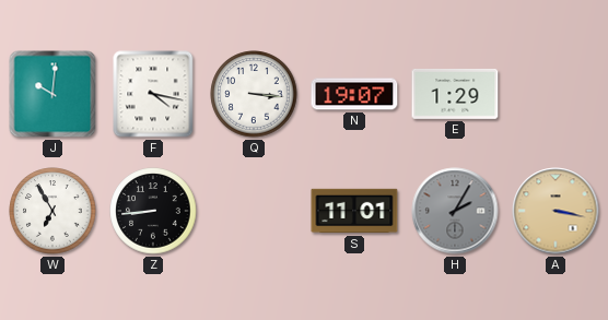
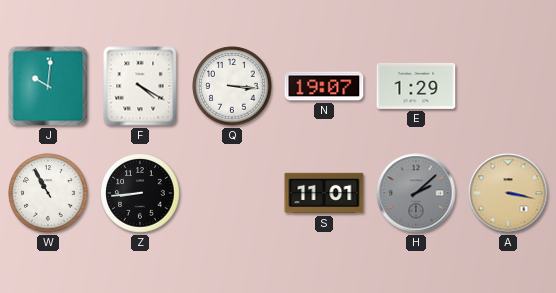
F: 4:17 -> 4:20
W: 6:55 -> 10:55
H: 2:05 -> 2:08
